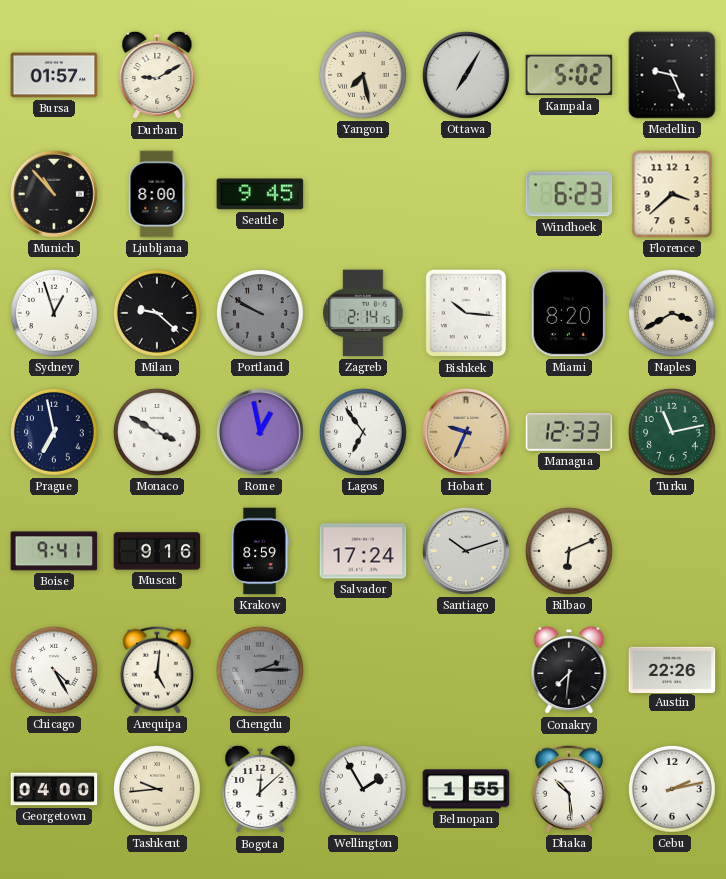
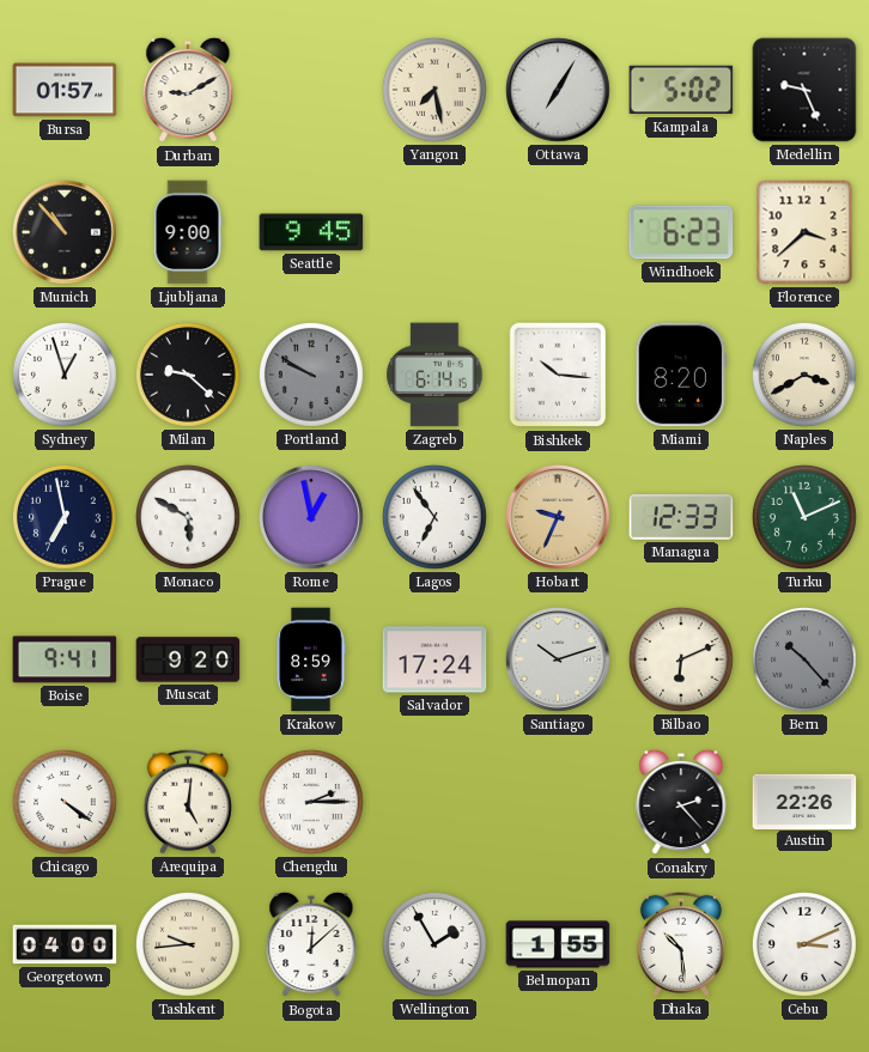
Ljubljana: 8:00 -> 9:00
Zagreb: 2:14 -> 6:14
Monaco: 3:50 -> 5:50
Turku: 11:13 -> 11:11
Muscat: 9:16 -> 9:20
Bern: none -> 10:23
Chicago: 4:25 -> 4:21
Chengdu dial: grey -> white
Conakry: 7:31 -> 2:23
Cebu: 2:13 -> 3:11
